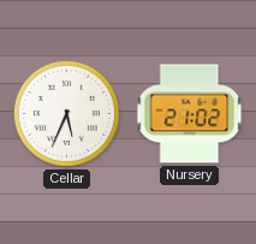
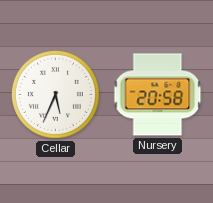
Nursery: 21:02 -> 20:58
